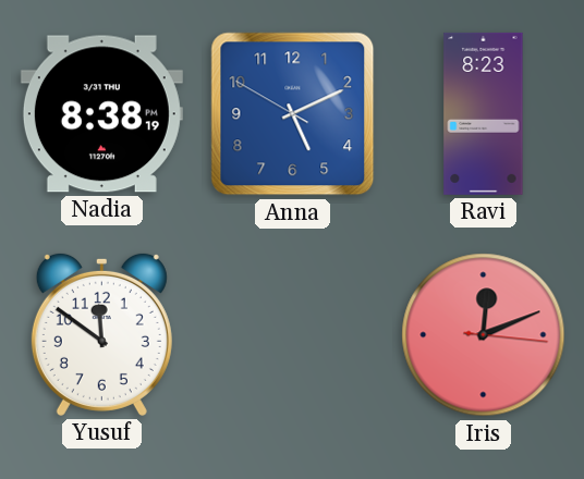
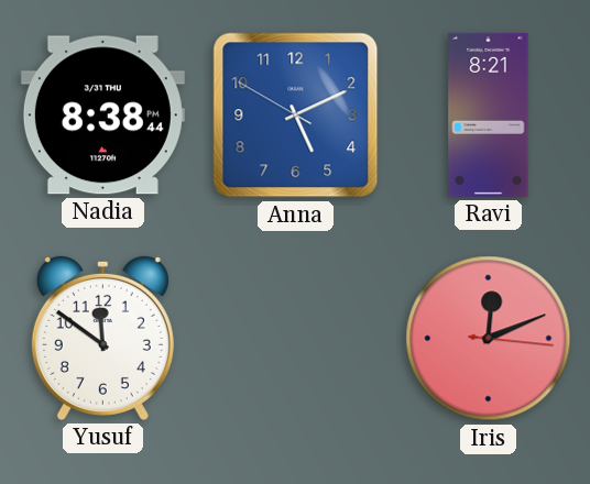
Nadia: 8:38:19 -> 8:38:44
Ravi: 8:23 -> 8:21
